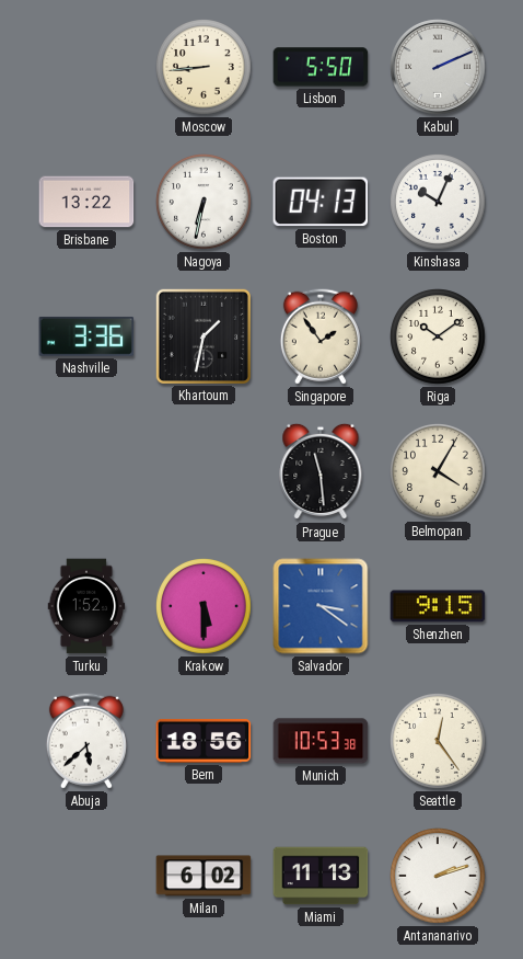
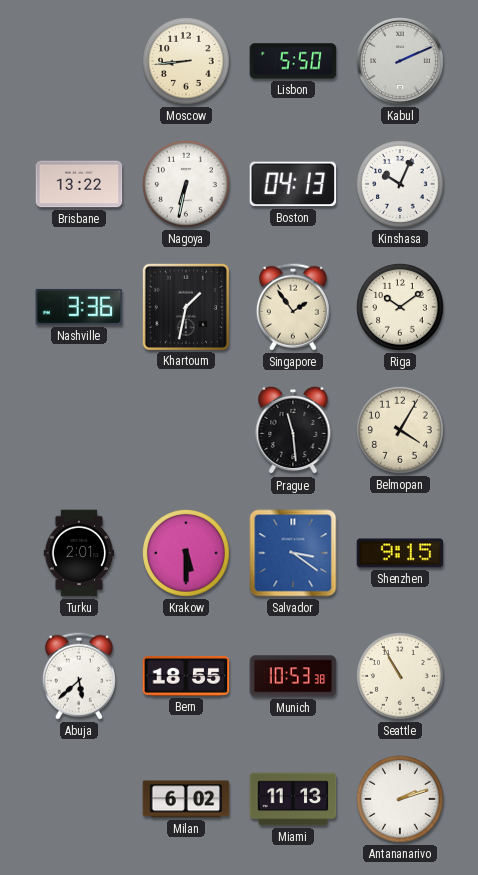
Turku: 1:52 -> 2:01
Bern: 18:56 -> 18:55
Seattle: 12:24 -> 10:55
